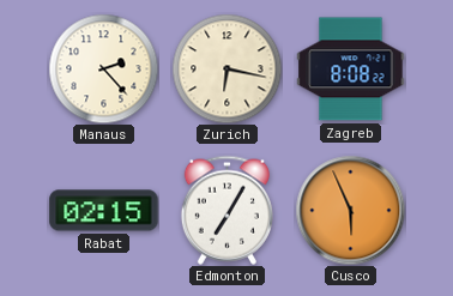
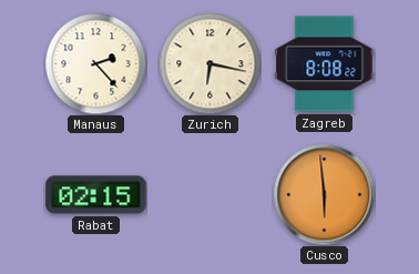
Edmonton: 7:05 -> none
Cusco: 5:56 -> 5:59
